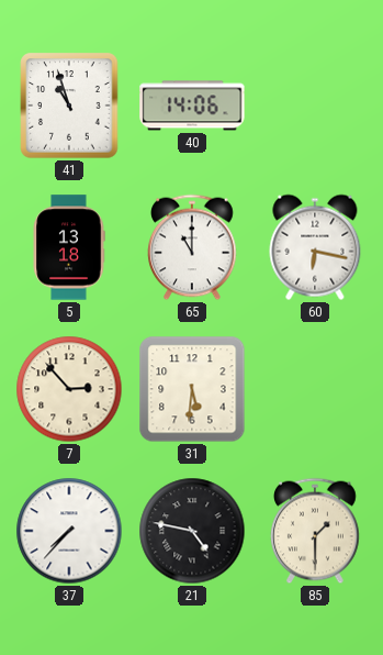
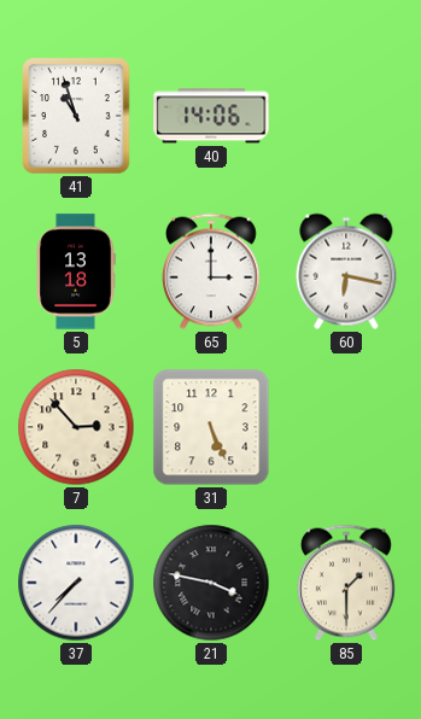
65: 11:00 -> 3:00
31: 5:31 -> 5:26
21: 4:47 -> 3:47
